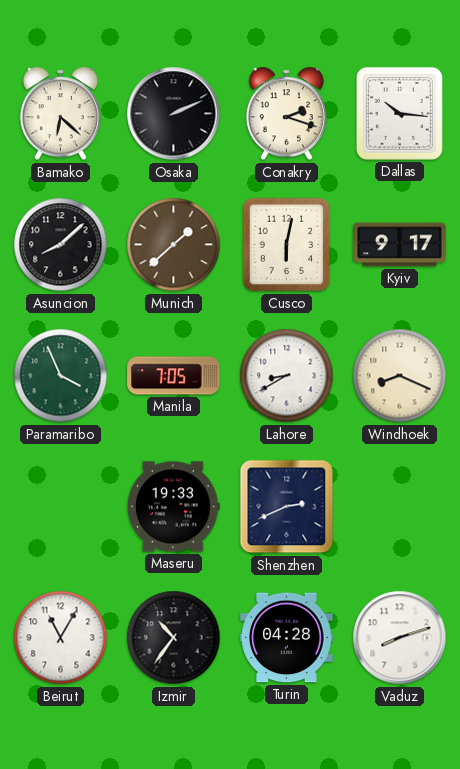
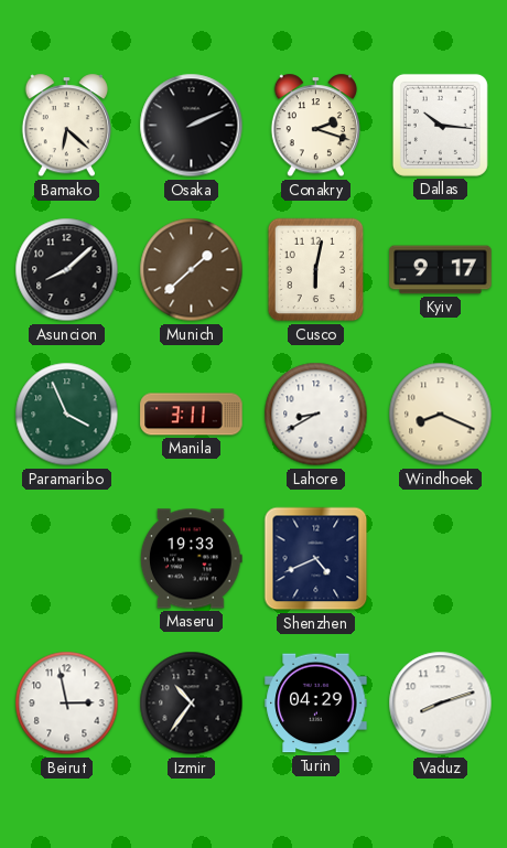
Manila: 7:05 -> 3:11
Shenzhen: 2:41 -> 4:41
Beirut: 11:05 -> 2:58
Turin: 04:28 -> 04:29
